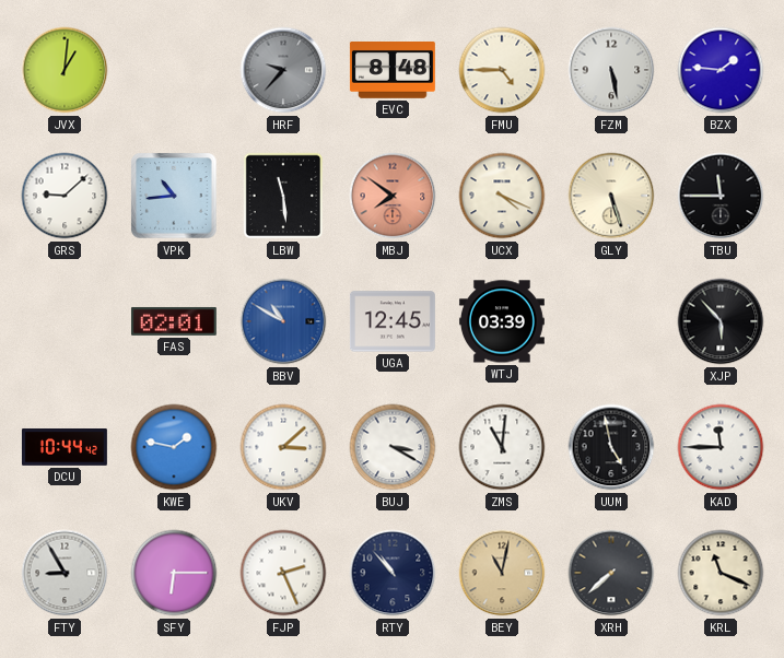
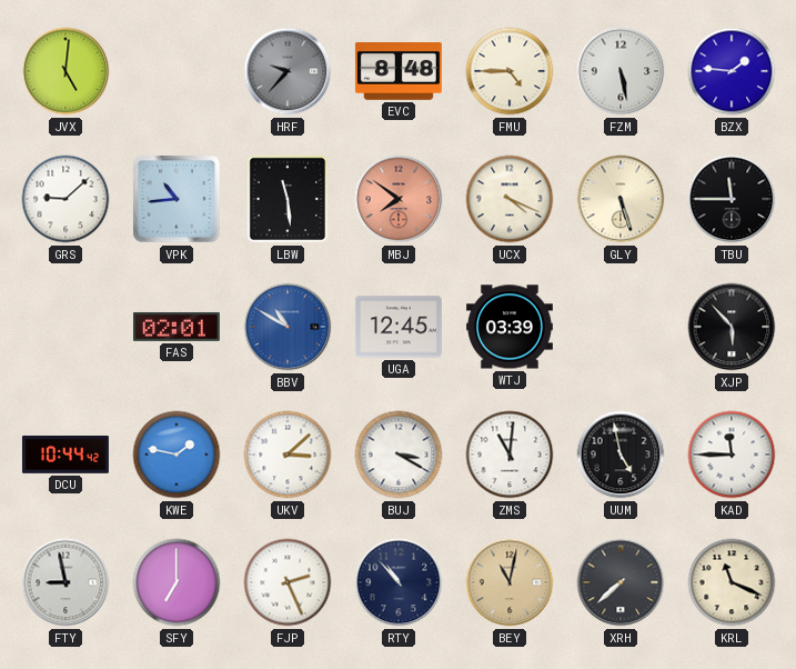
JVX: 1:01 -> 5:01
FTY: 8:55 -> 8:58
SFY: 6:15 -> 7:00
